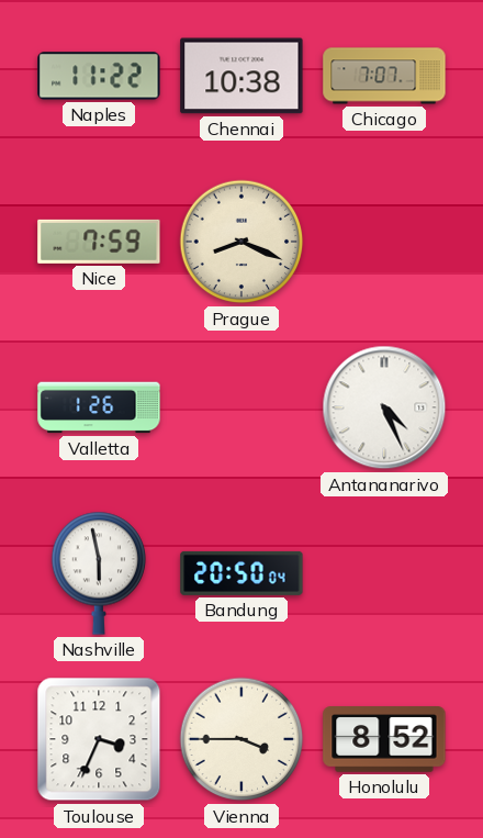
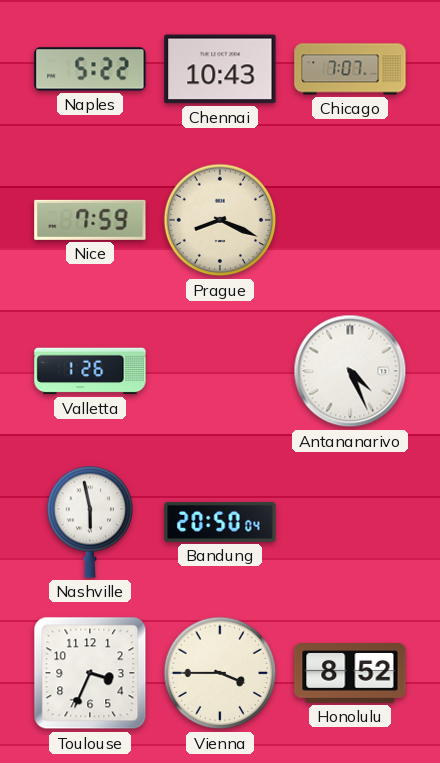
Naples: 11:22 -> 5:22
Chennai: 10:38 -> 10:43
